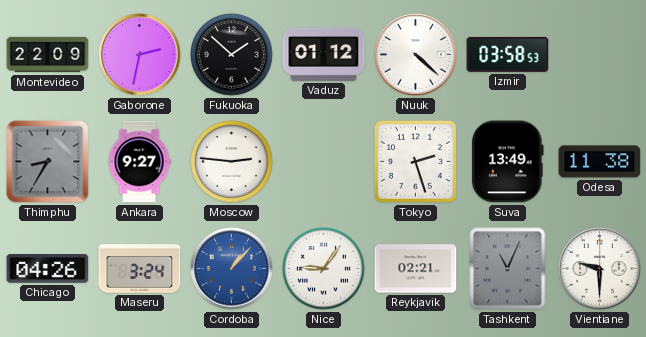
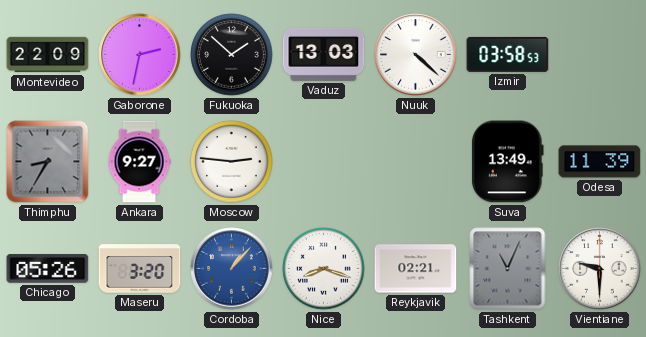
Vaduz: 01:12 -> 13:03
Tokyo: 2:27 -> none
Odesa: 11:38 -> 11:39
Chicago: 04:26 -> 05:26
Maseru: 3:24 -> 3:20
Nice: 9:06 -> 8:18
